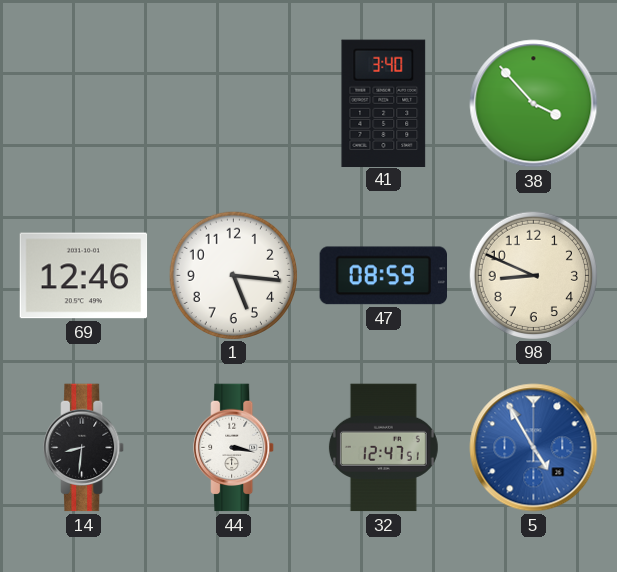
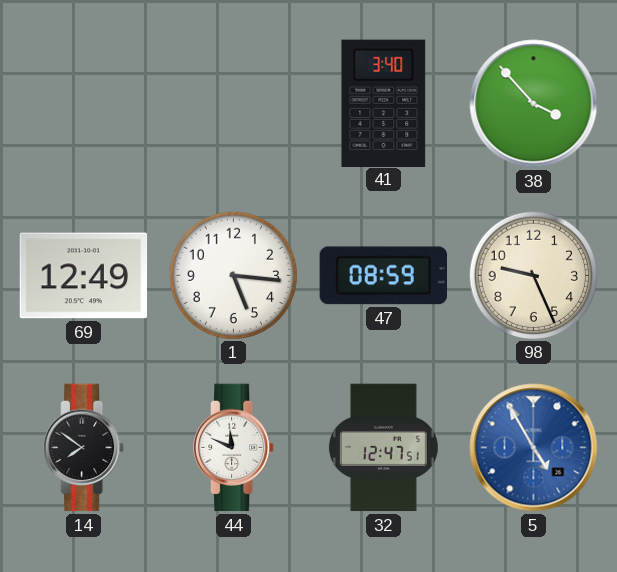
69: 12:46 -> 12:49
98: 8:49 -> 9:26
14: 8:31 -> 7:51
44: 3:17 -> 11:49
